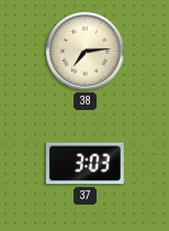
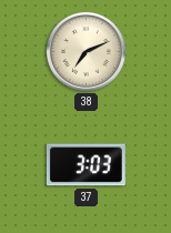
38: 7:14 -> 7:11
